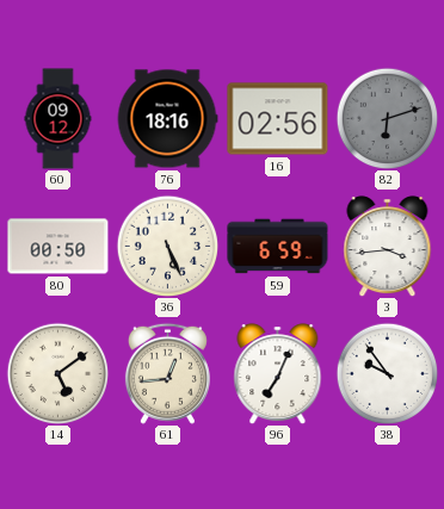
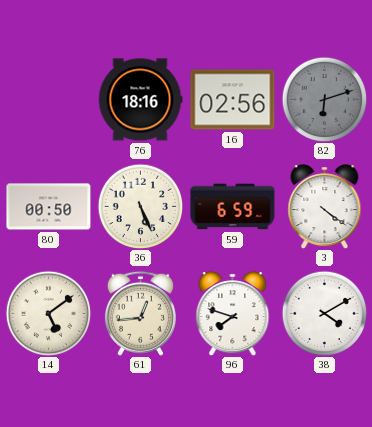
60: 09:12 -> none
3: 3:44 -> 4:21
96: 7:04 -> 7:48
38: 9:54 -> 4:10
